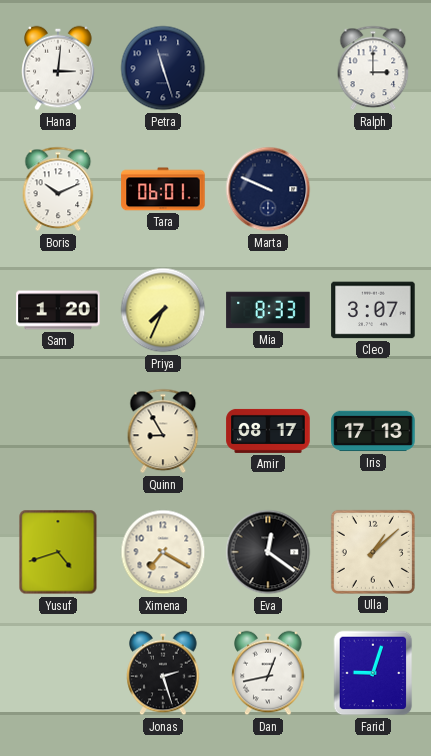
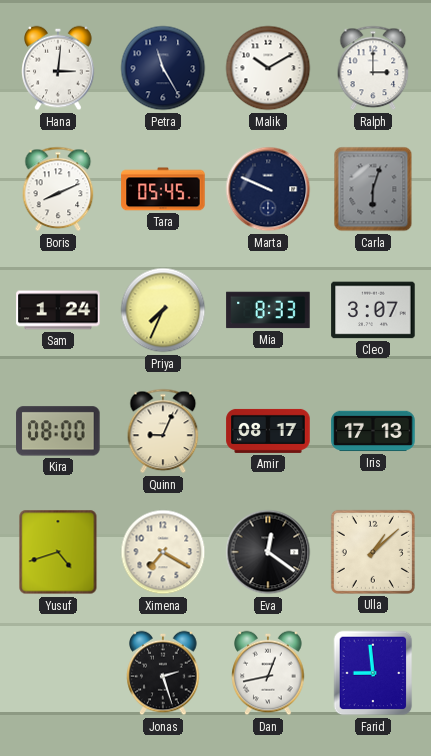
Petra: 11:27 -> 11:25
Malik: none -> 10:10
Boris: 10:11 -> 8:11
Tara: 06:01 -> 05:45
Carla: none -> 6:03
Sam: 1:20 -> 1:24
Kira: none -> 08:00
Quinn: 8:55 -> 9:04
Farid: 9:03 -> 8:59
